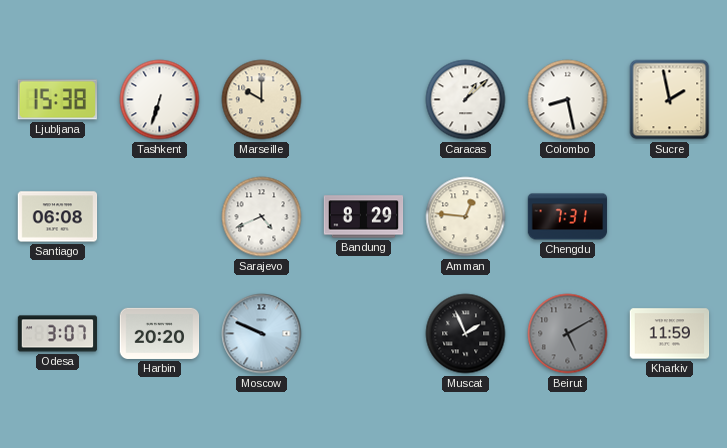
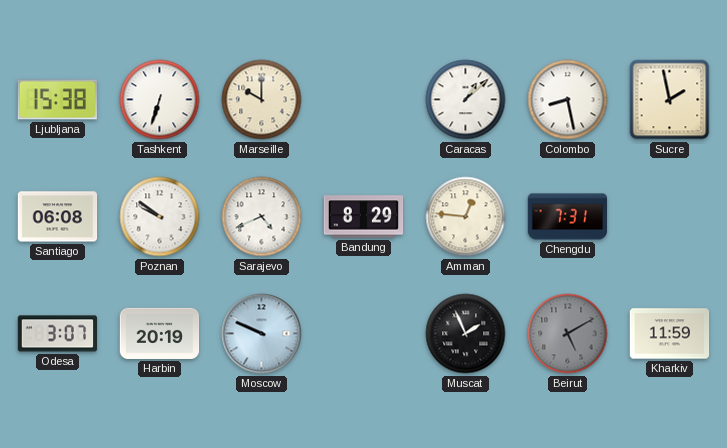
Poznan: none -> 9:51
Harbin: 20:20 -> 20:19
